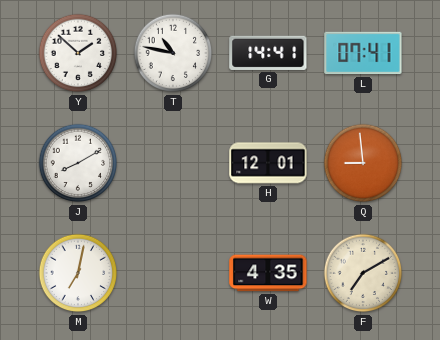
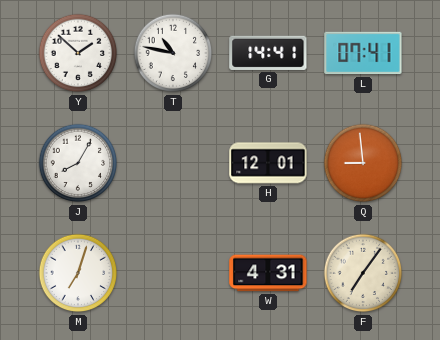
J: 8:10 -> 8:05
M: 7:02 -> 7:03
W: 4:35 -> 4:31
F: 7:10 -> 7:06
